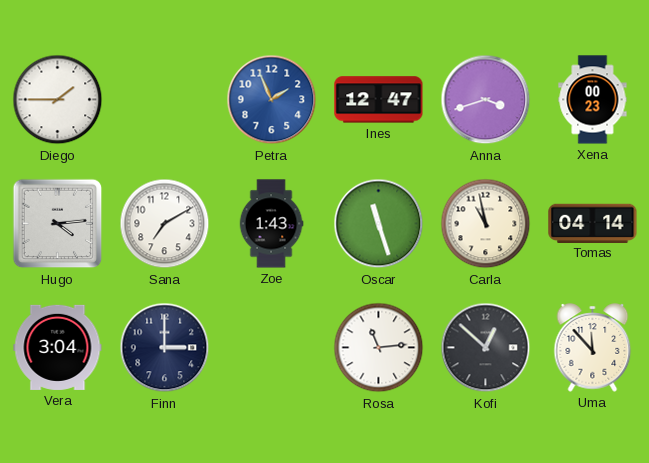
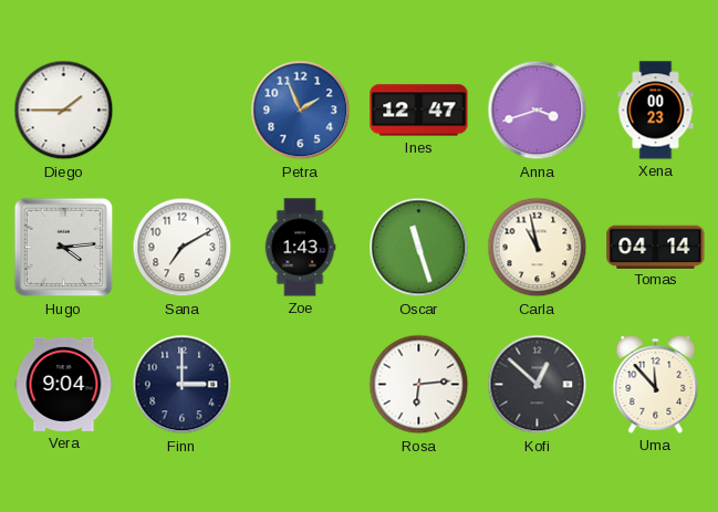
Vera: 3:04 -> 9:04
Rosa: 11:14 -> 6:14
